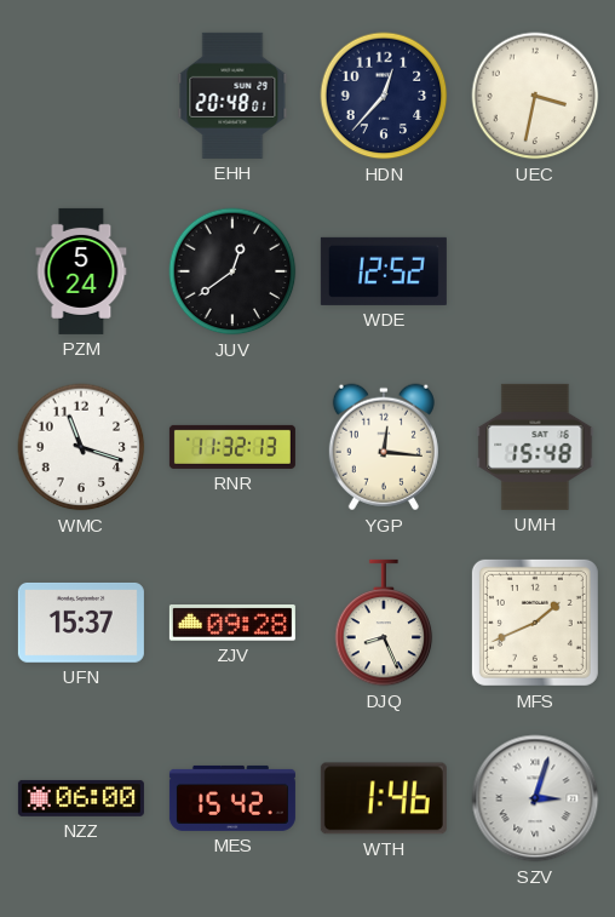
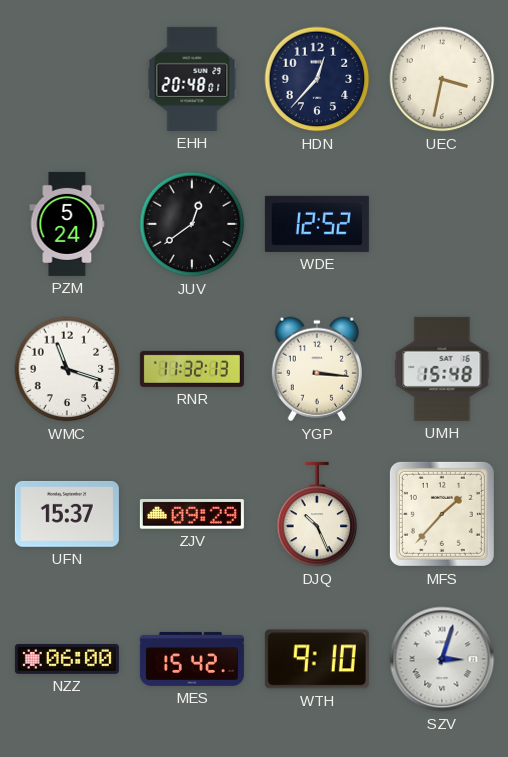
YGP: 12:16 -> 3:16
ZJV: 09:28 -> 09:29
DJQ: 8:26 -> 10:26
MFS: 1:41 -> 1:37
WTH: 1:46 -> 9:10
